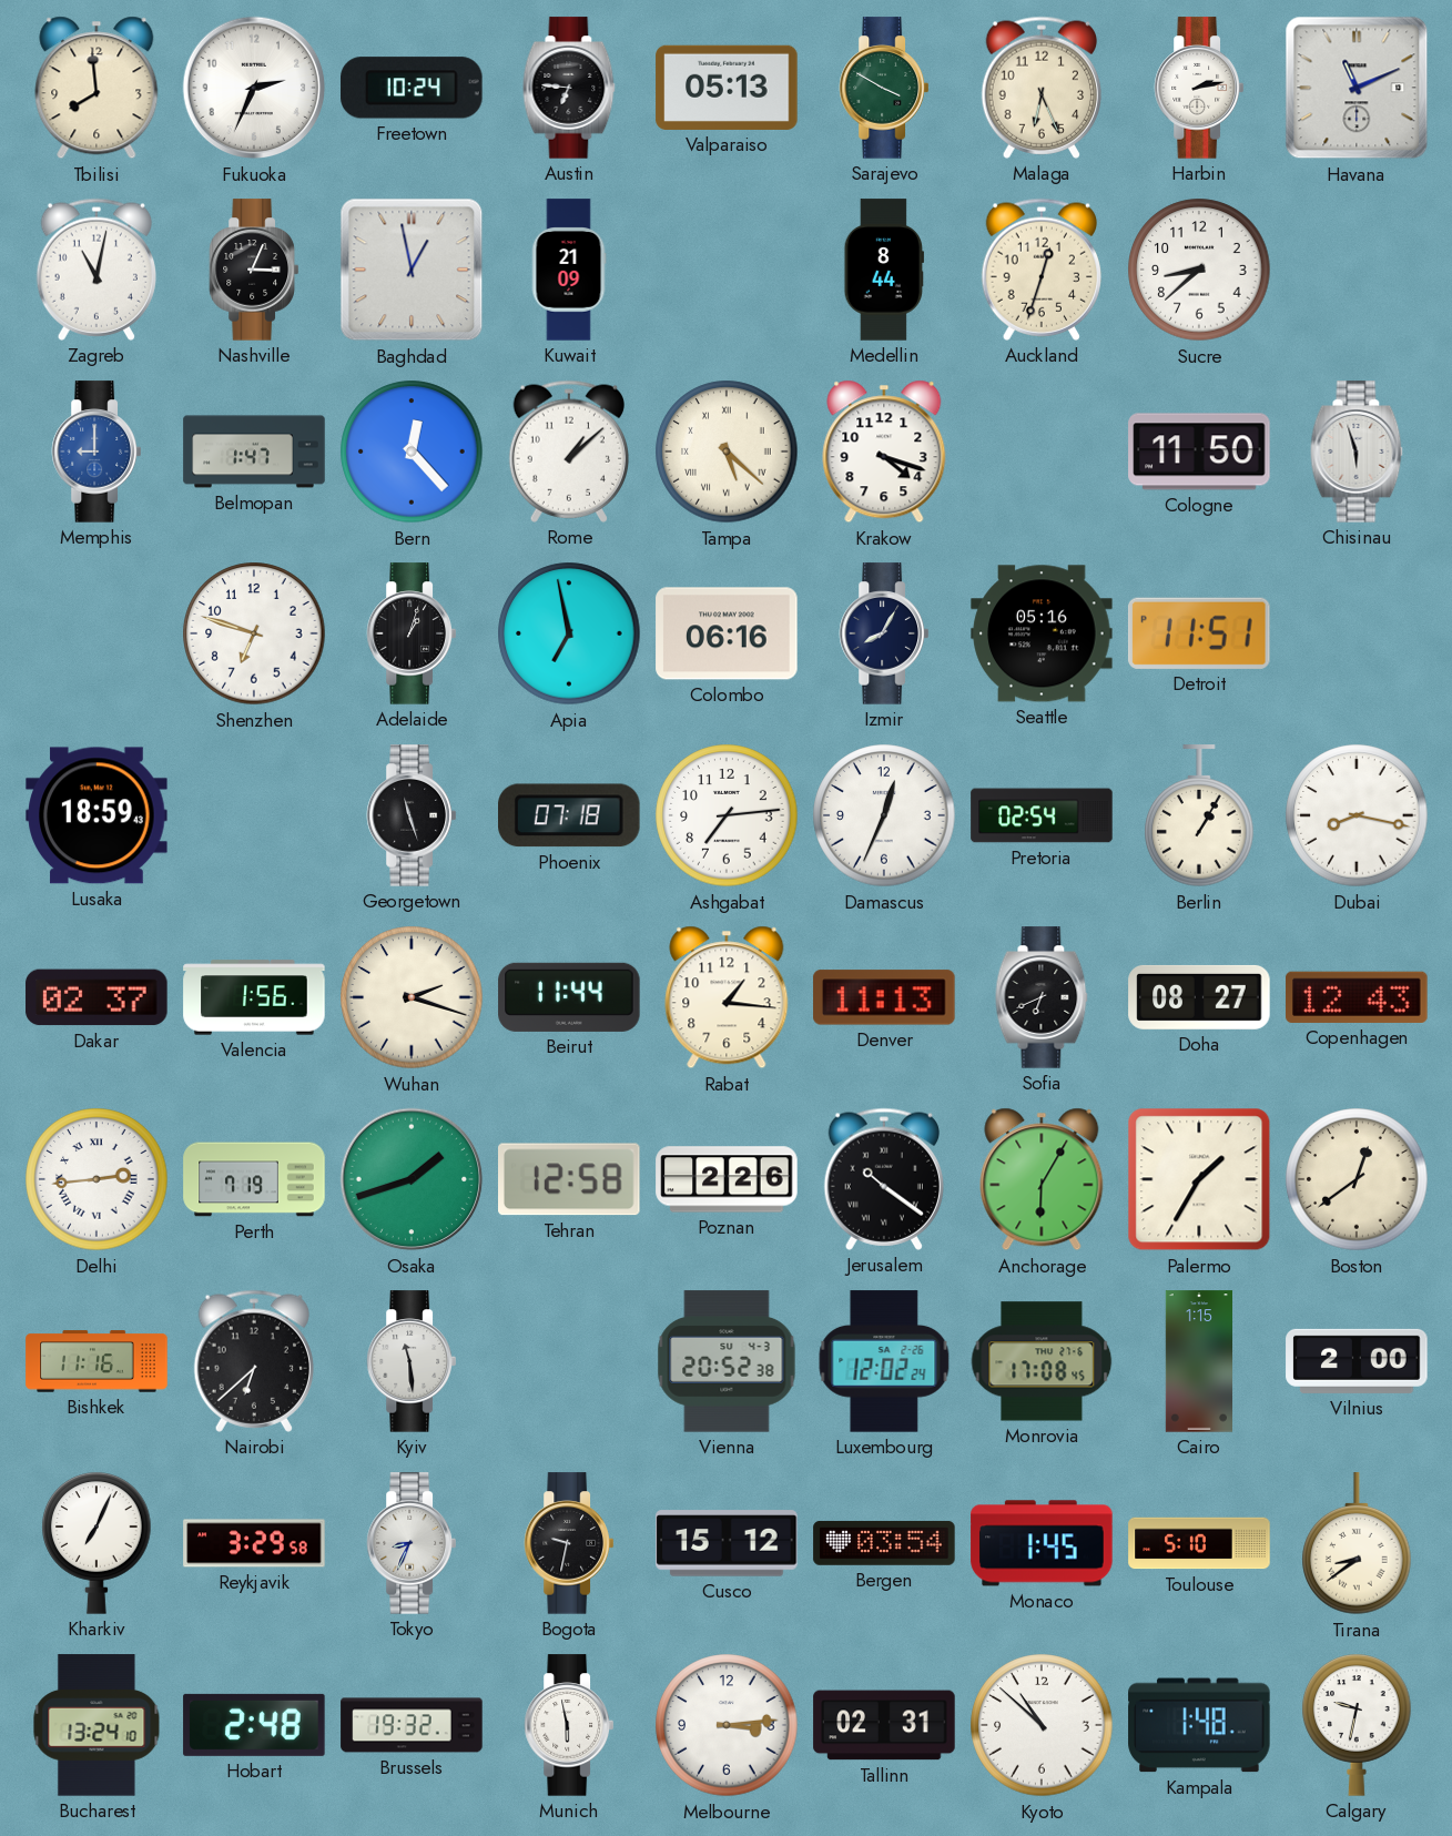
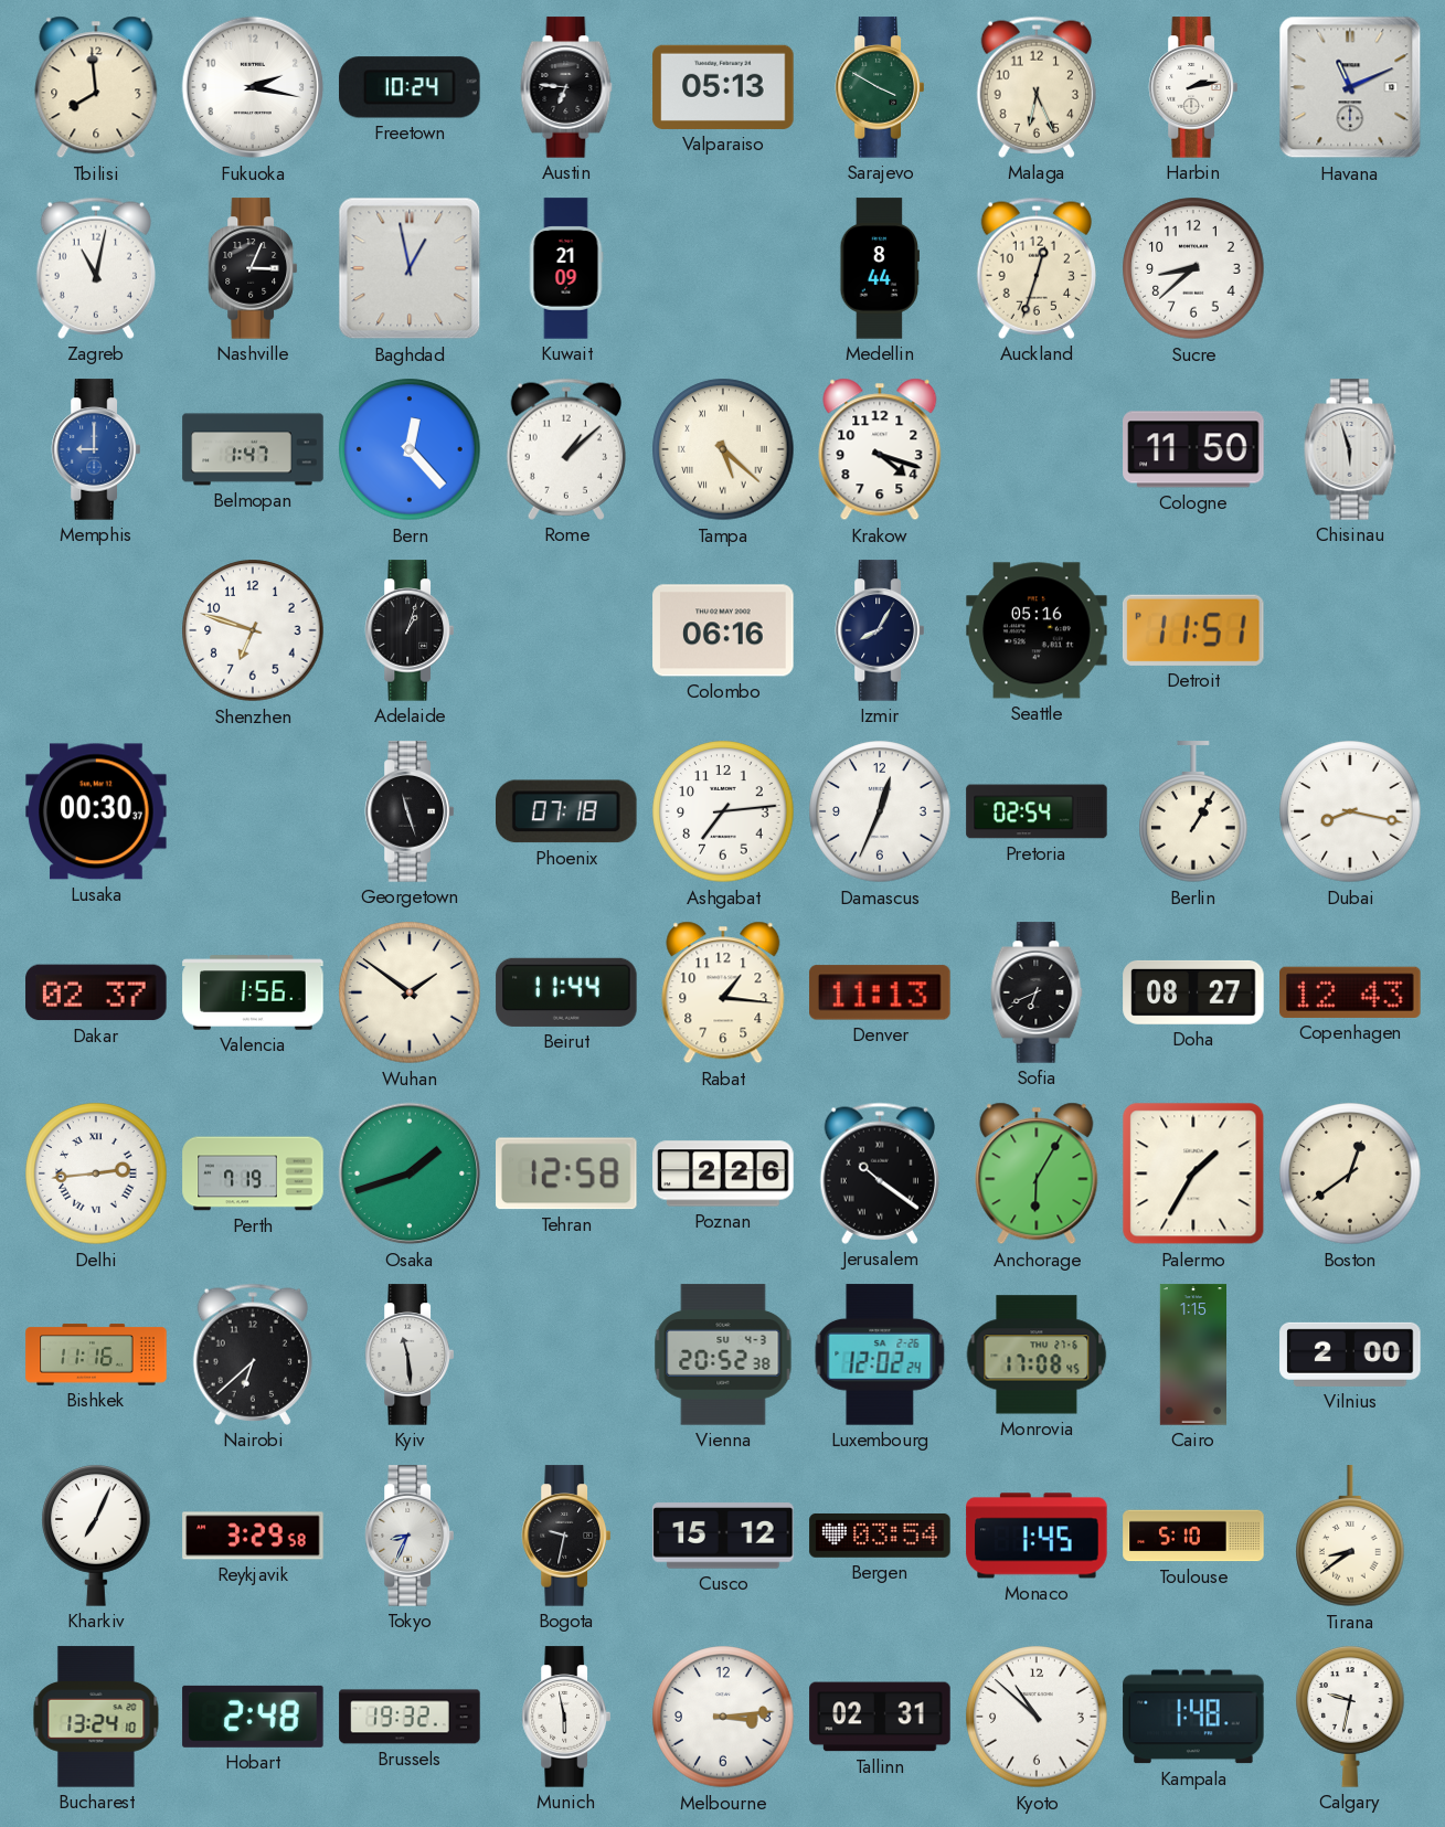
Fukuoka: 2:34 -> 2:17
Apia: 6:58 -> none
Lusaka: 18:59 -> 00:30
Wuhan: 2:18 -> 1:51
